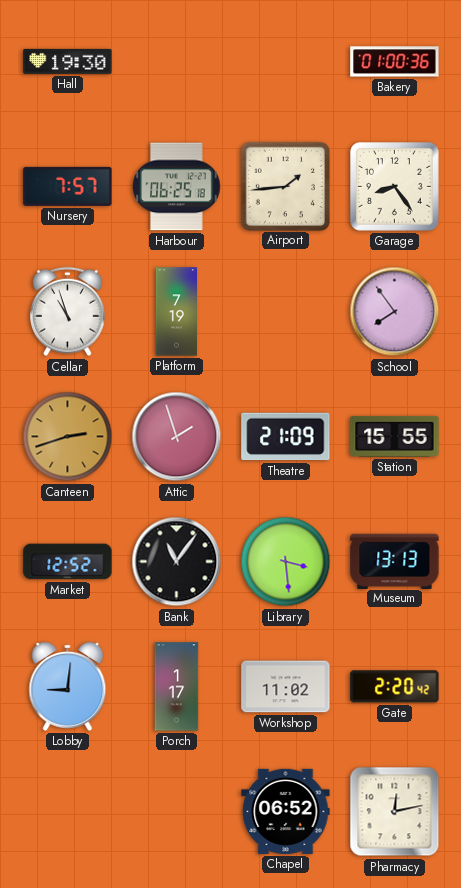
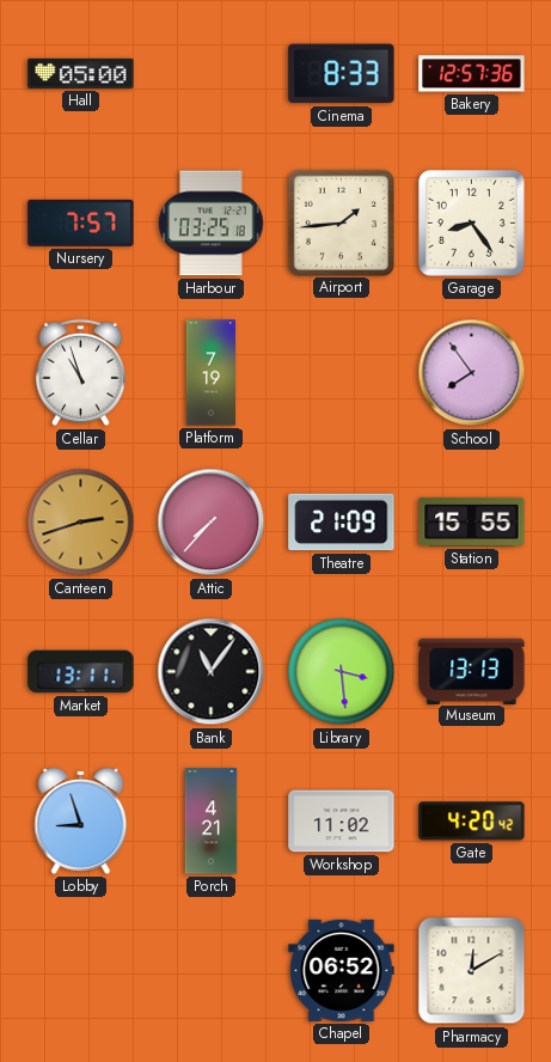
Hall: 19:30 -> 05:00
Cinema: none -> 8:33
Bakery: 01:00 -> 12:57
Harbour: 06:25 -> 03:25
Attic: 1:57 -> 7:37
Market: 12:52 -> 13:11
Lobby: 9:01 -> 8:57
Porch: 1:17 -> 4:21
Gate: 2:20 -> 4:20
Pharmacy: 12:13 -> 12:10
